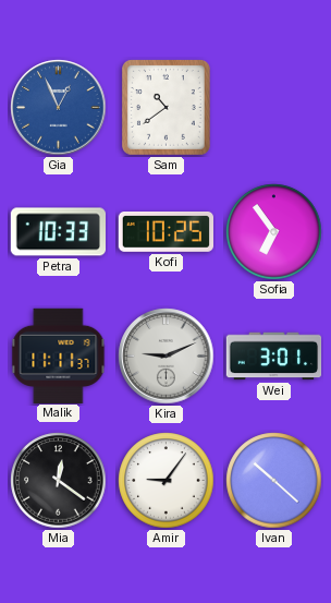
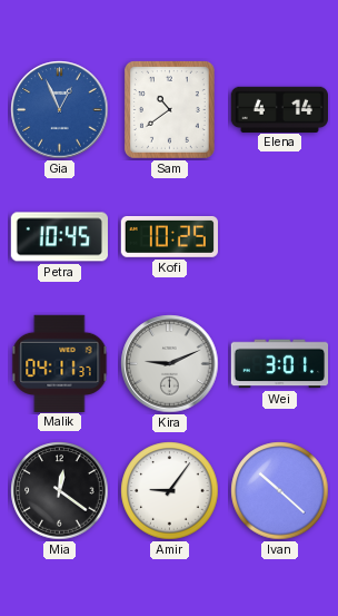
Elena: none -> 4:14
Petra: 10:33 -> 10:45
Sofia: 6:54 -> none
Malik: 11:11 -> 04:11
